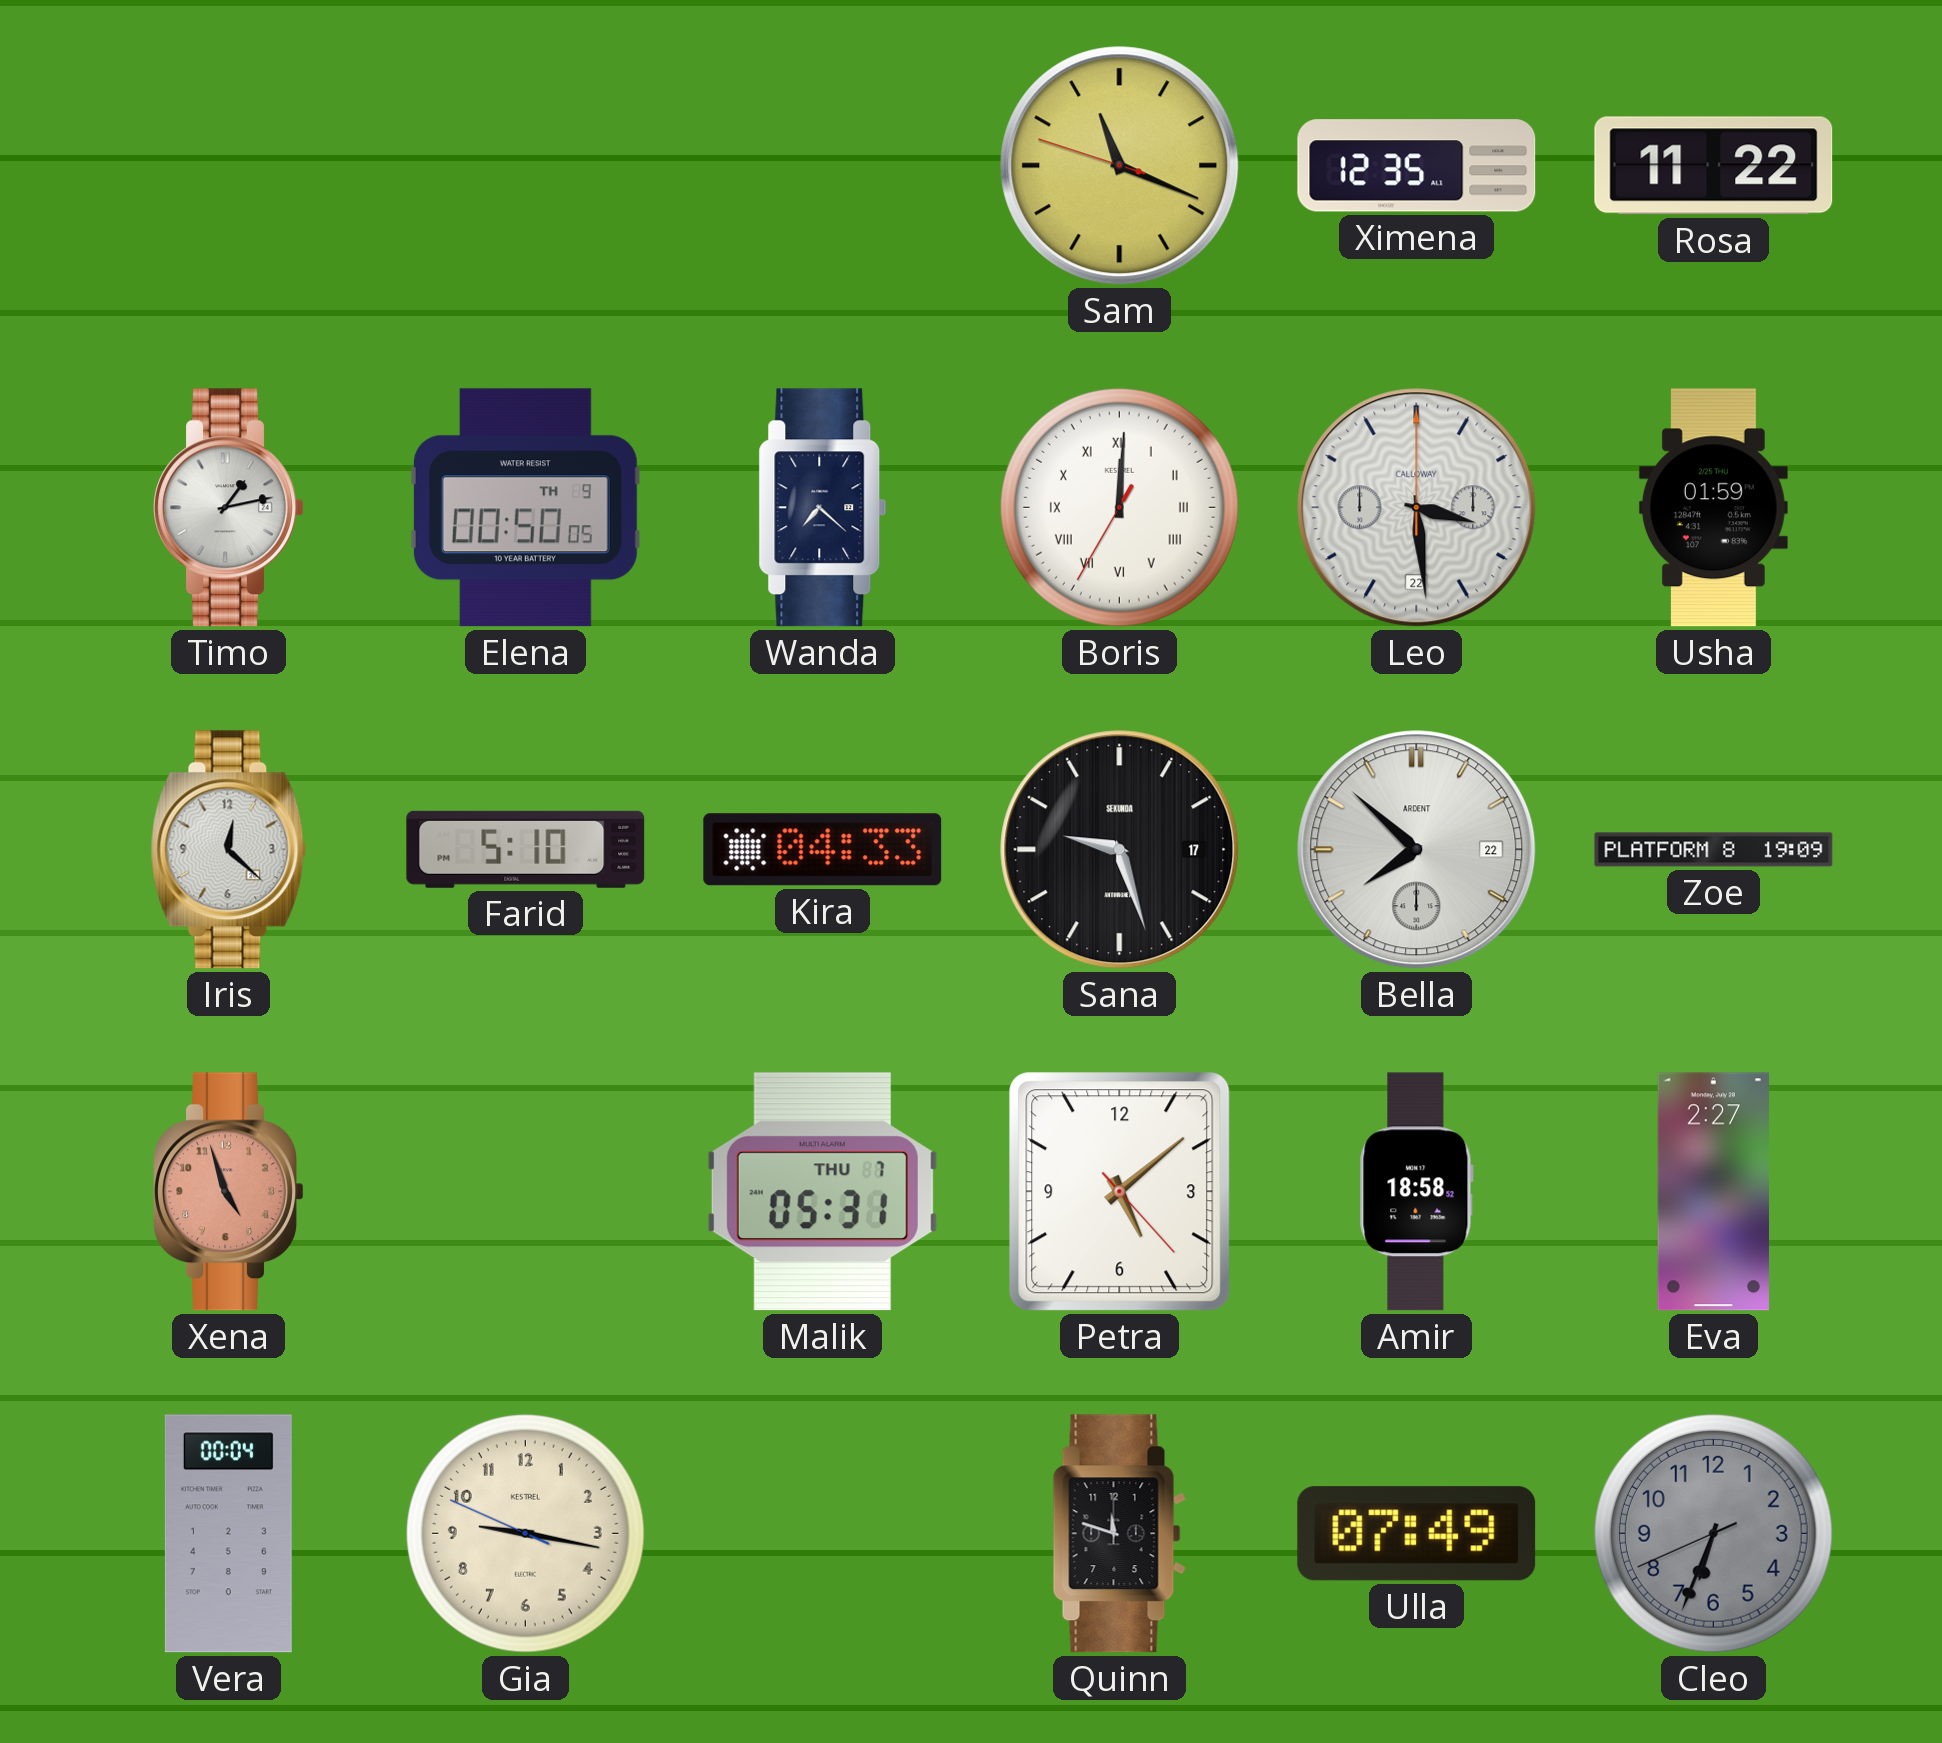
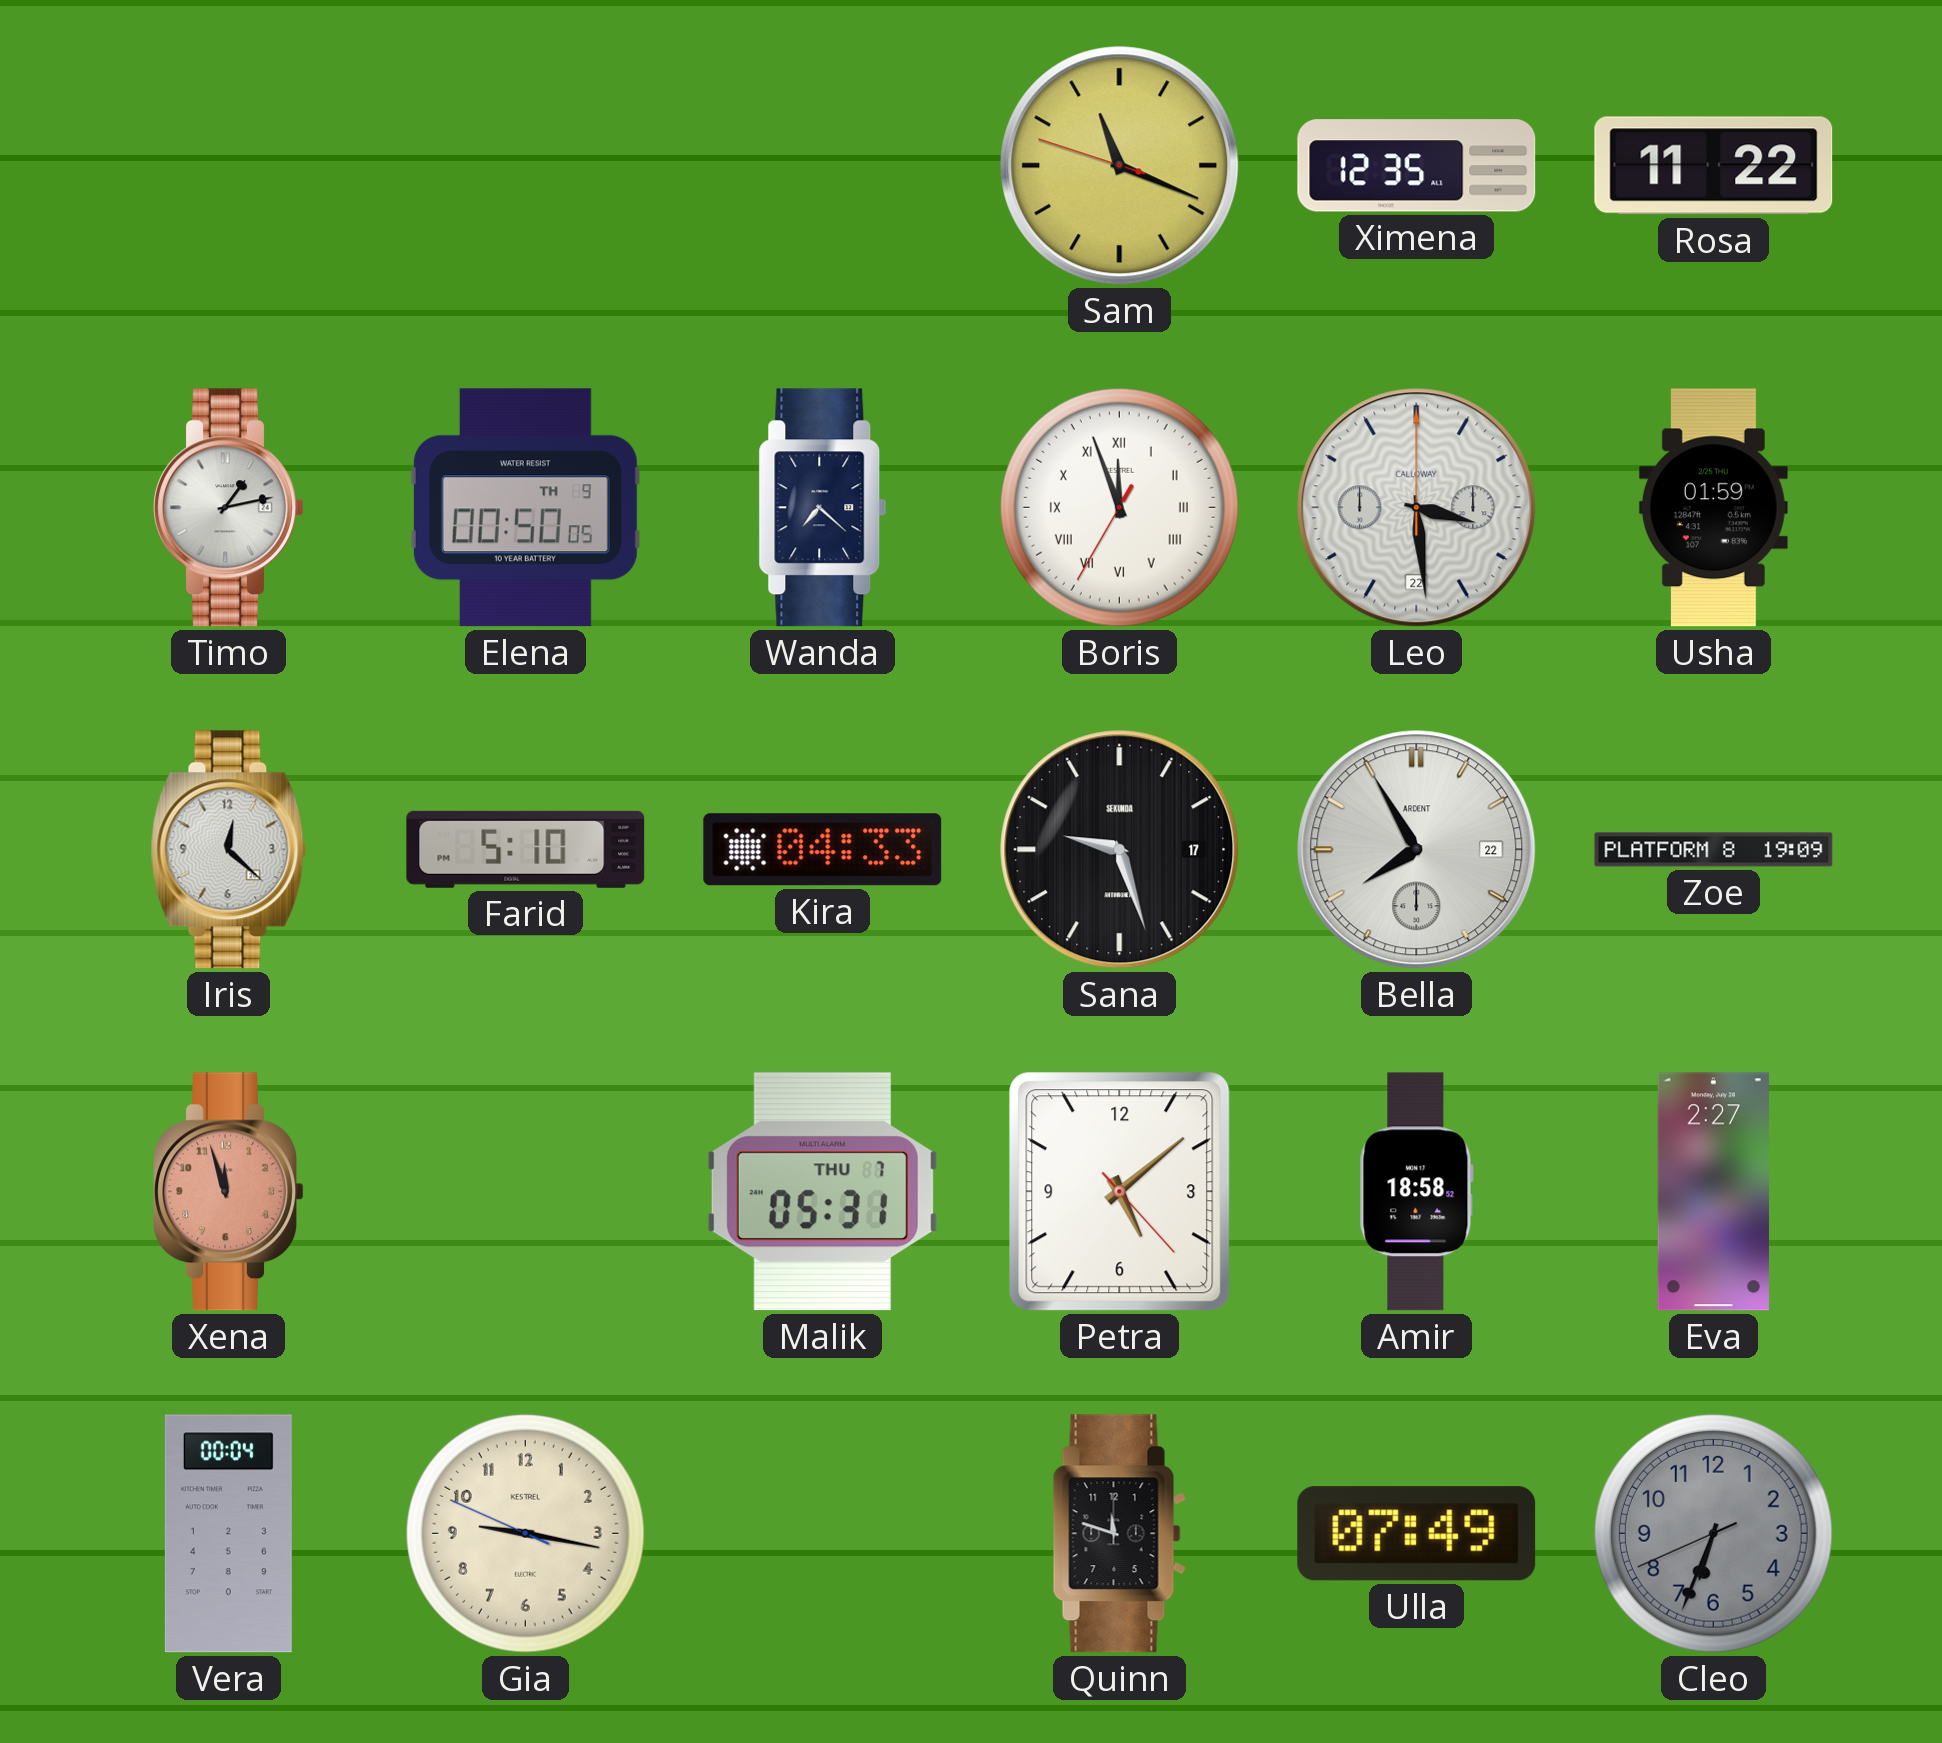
Boris: 12:00 -> 11:56
Bella: 7:52 -> 7:55
Xena: 4:57 -> 11:57
